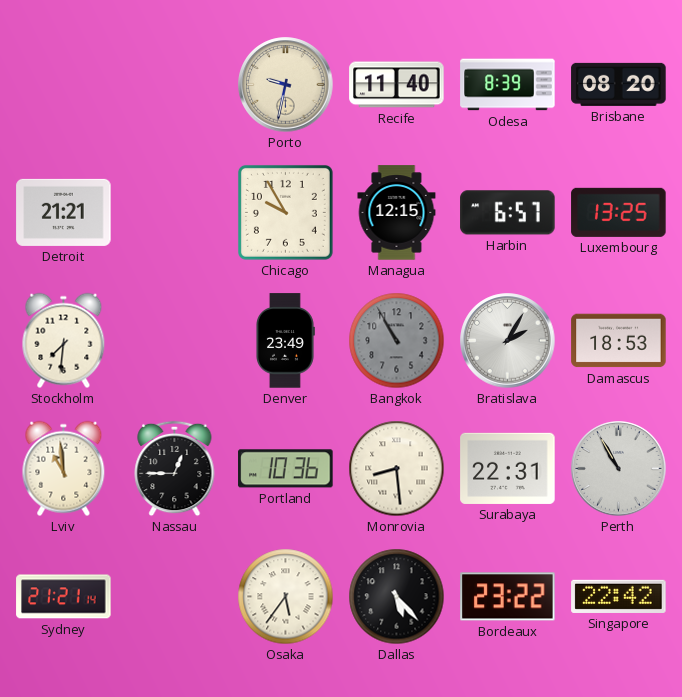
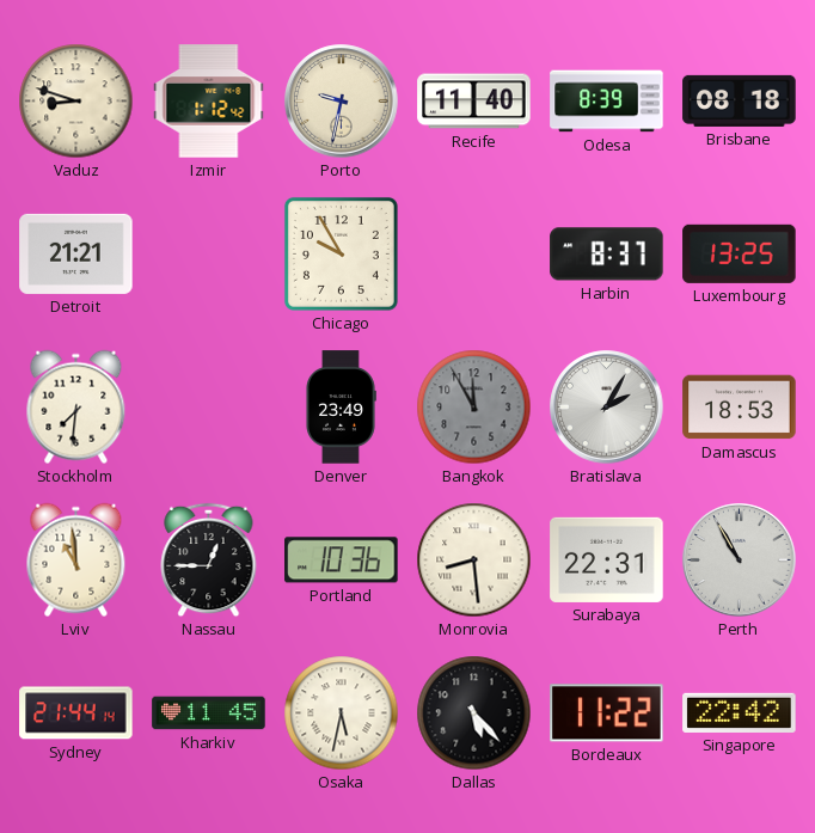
Vaduz: none -> 8:48
Izmir: none -> 1:12
Brisbane: 08:20 -> 08:18
Managua: 12:15 -> none
Harbin: 6:57 -> 8:37
Bangkok: 10:55 -> 11:55
Sydney: 21:21 -> 21:44
Kharkiv: none -> 11:45
Osaka: 5:36 -> 5:32
Bordeaux: 23:22 -> 11:22
